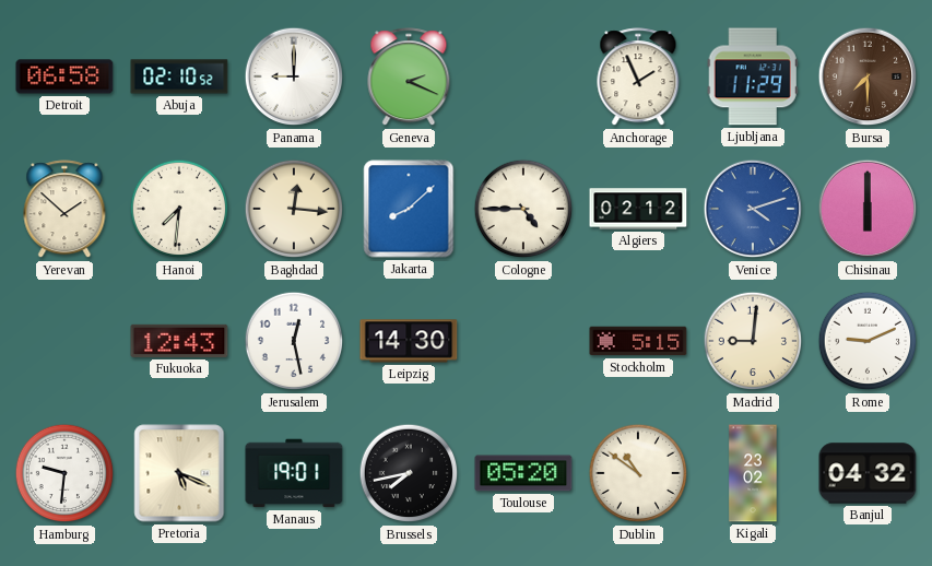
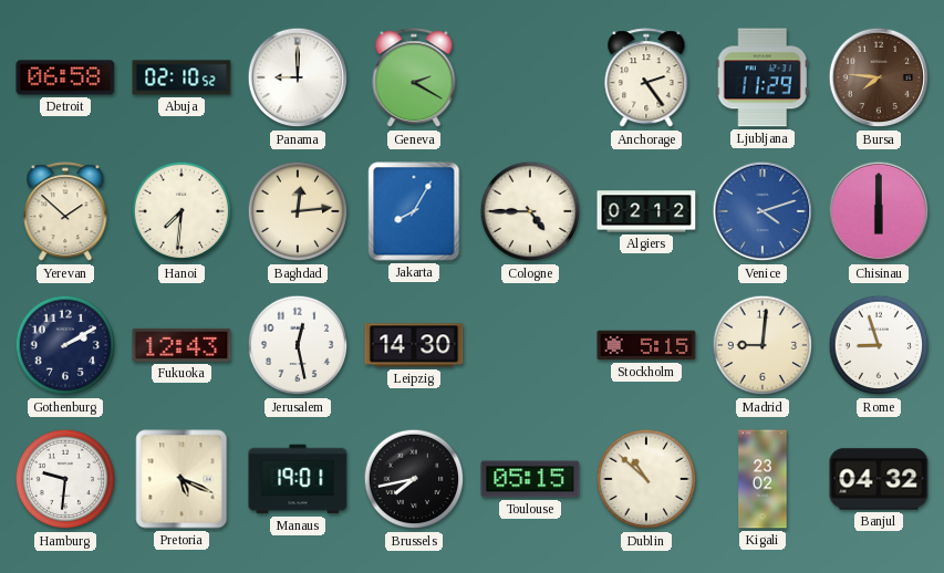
Geneva: 2:19 -> 2:20
Anchorage: 1:56 -> 2:24
Bursa: 7:30 -> 7:46
Baghdad: 12:16 -> 12:14
Jakarta: 8:08 -> 8:05
Gothenburg: none -> 2:10
Rome: 9:11 -> 8:57
Toulouse: 05:20 -> 05:15
Dublin: 10:51 -> 10:52
